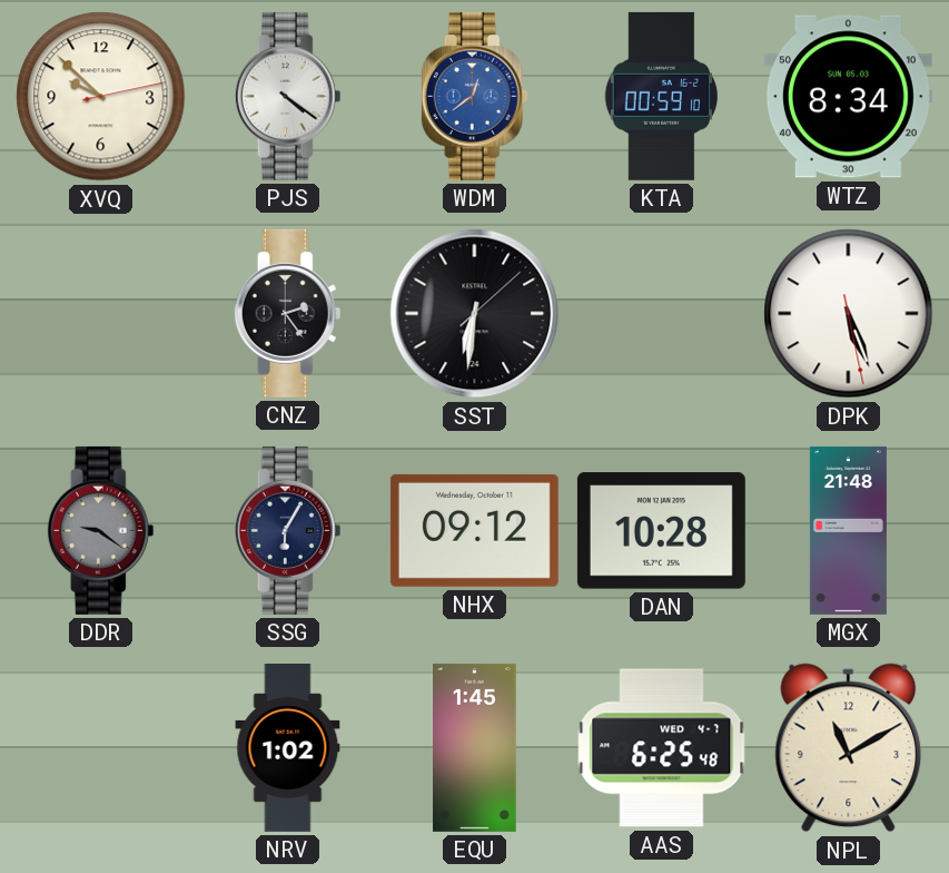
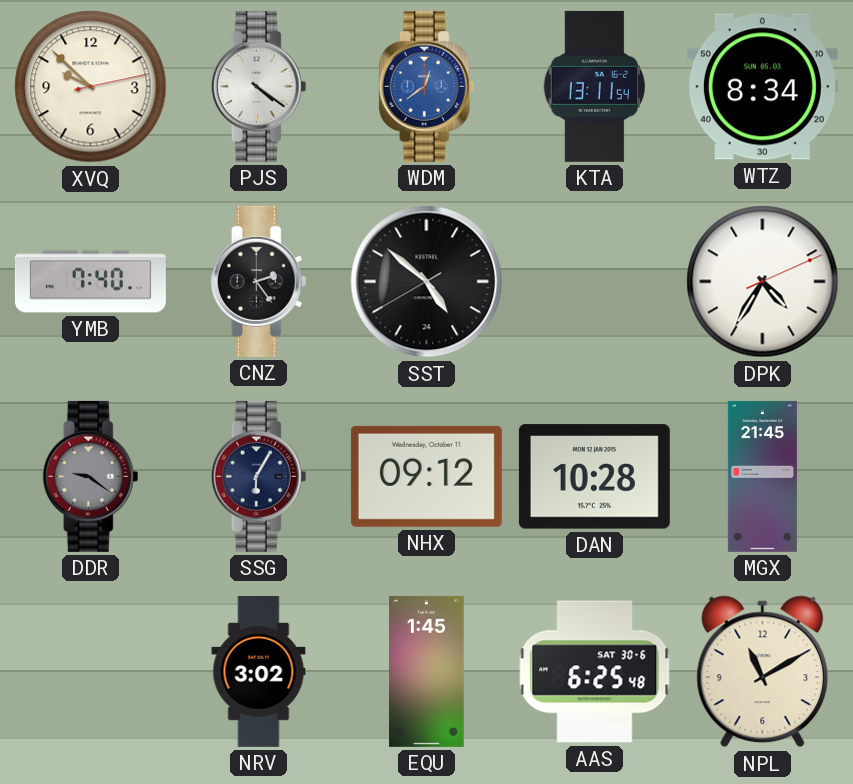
KTA: 00:59 -> 13:11
YMB: none -> 7:40
SST: 6:31 -> 4:51
DPK: 5:26 -> 4:35
MGX: 21:48 -> 21:45
NRV: 1:02 -> 3:02
AAS date: WED 4-7 -> SAT 30-6
